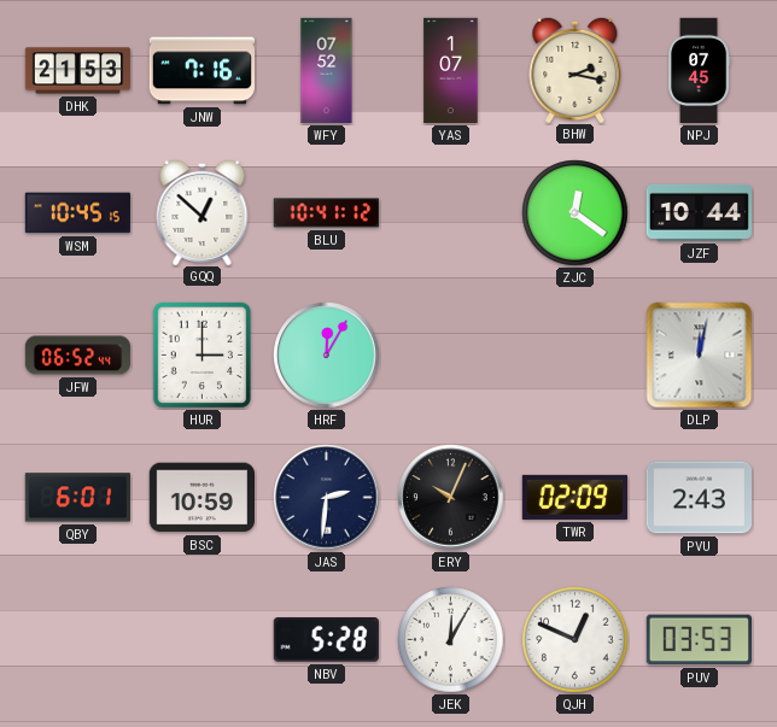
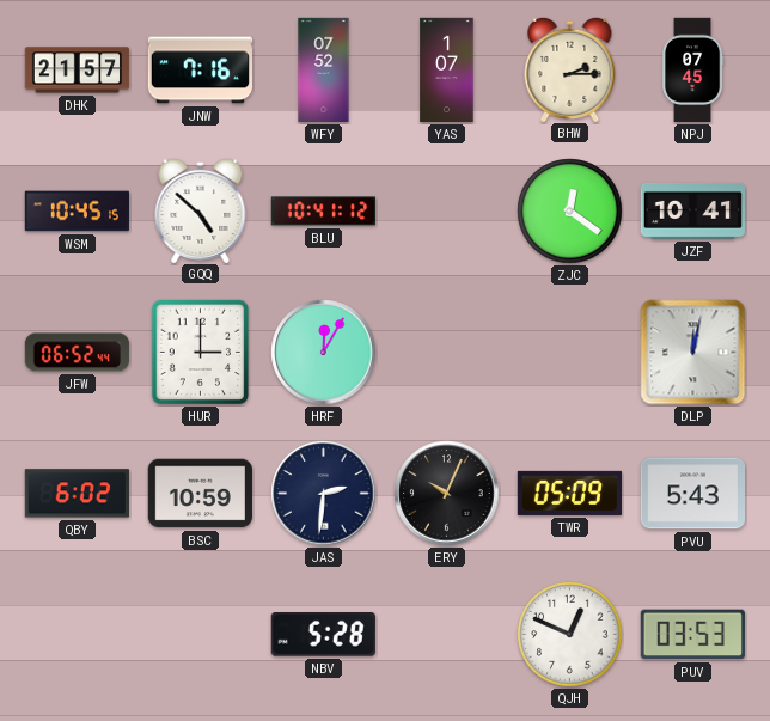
DHK: 21:53 -> 21:57
BHW: 2:17 -> 2:15
GQQ: 12:52 -> 4:52
JZF: 10:44 -> 10:41
QBY: 6:01 -> 6:02
TWR: 02:09 -> 05:09
PVU: 2:43 -> 5:43
JEK: 12:05 -> none
